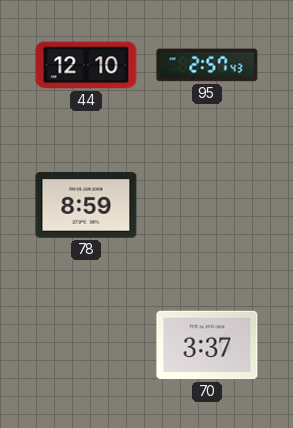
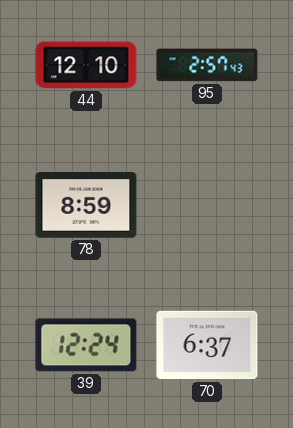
39: none -> 12:24
70: 3:37 -> 6:37
